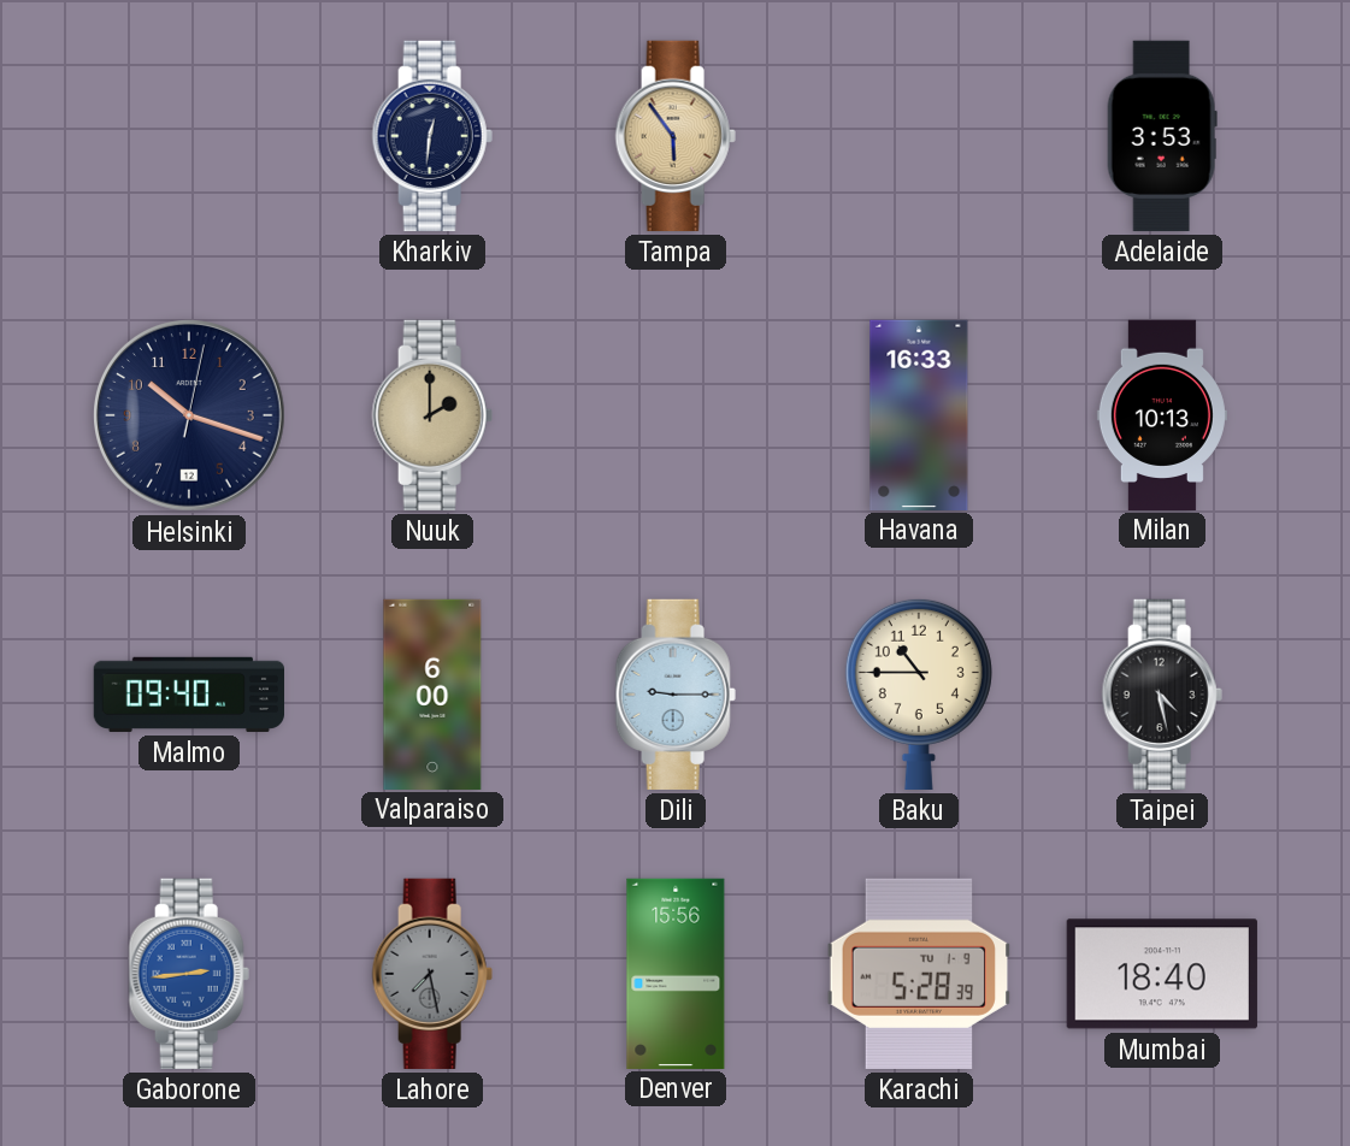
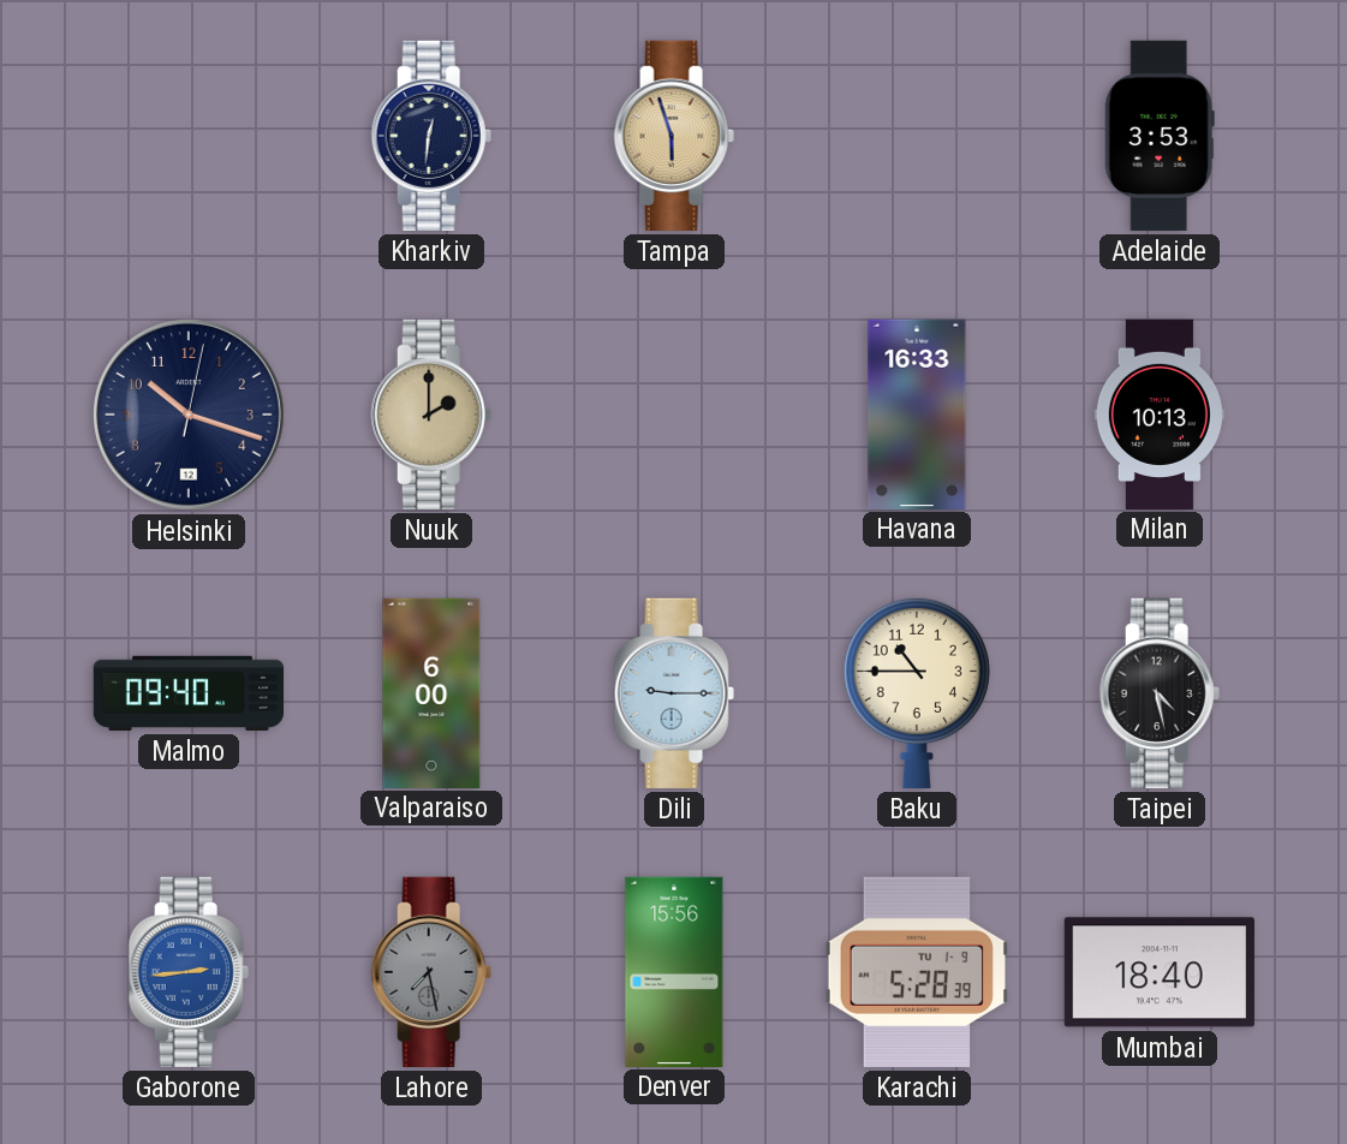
Tampa: 5:54 -> 5:57
